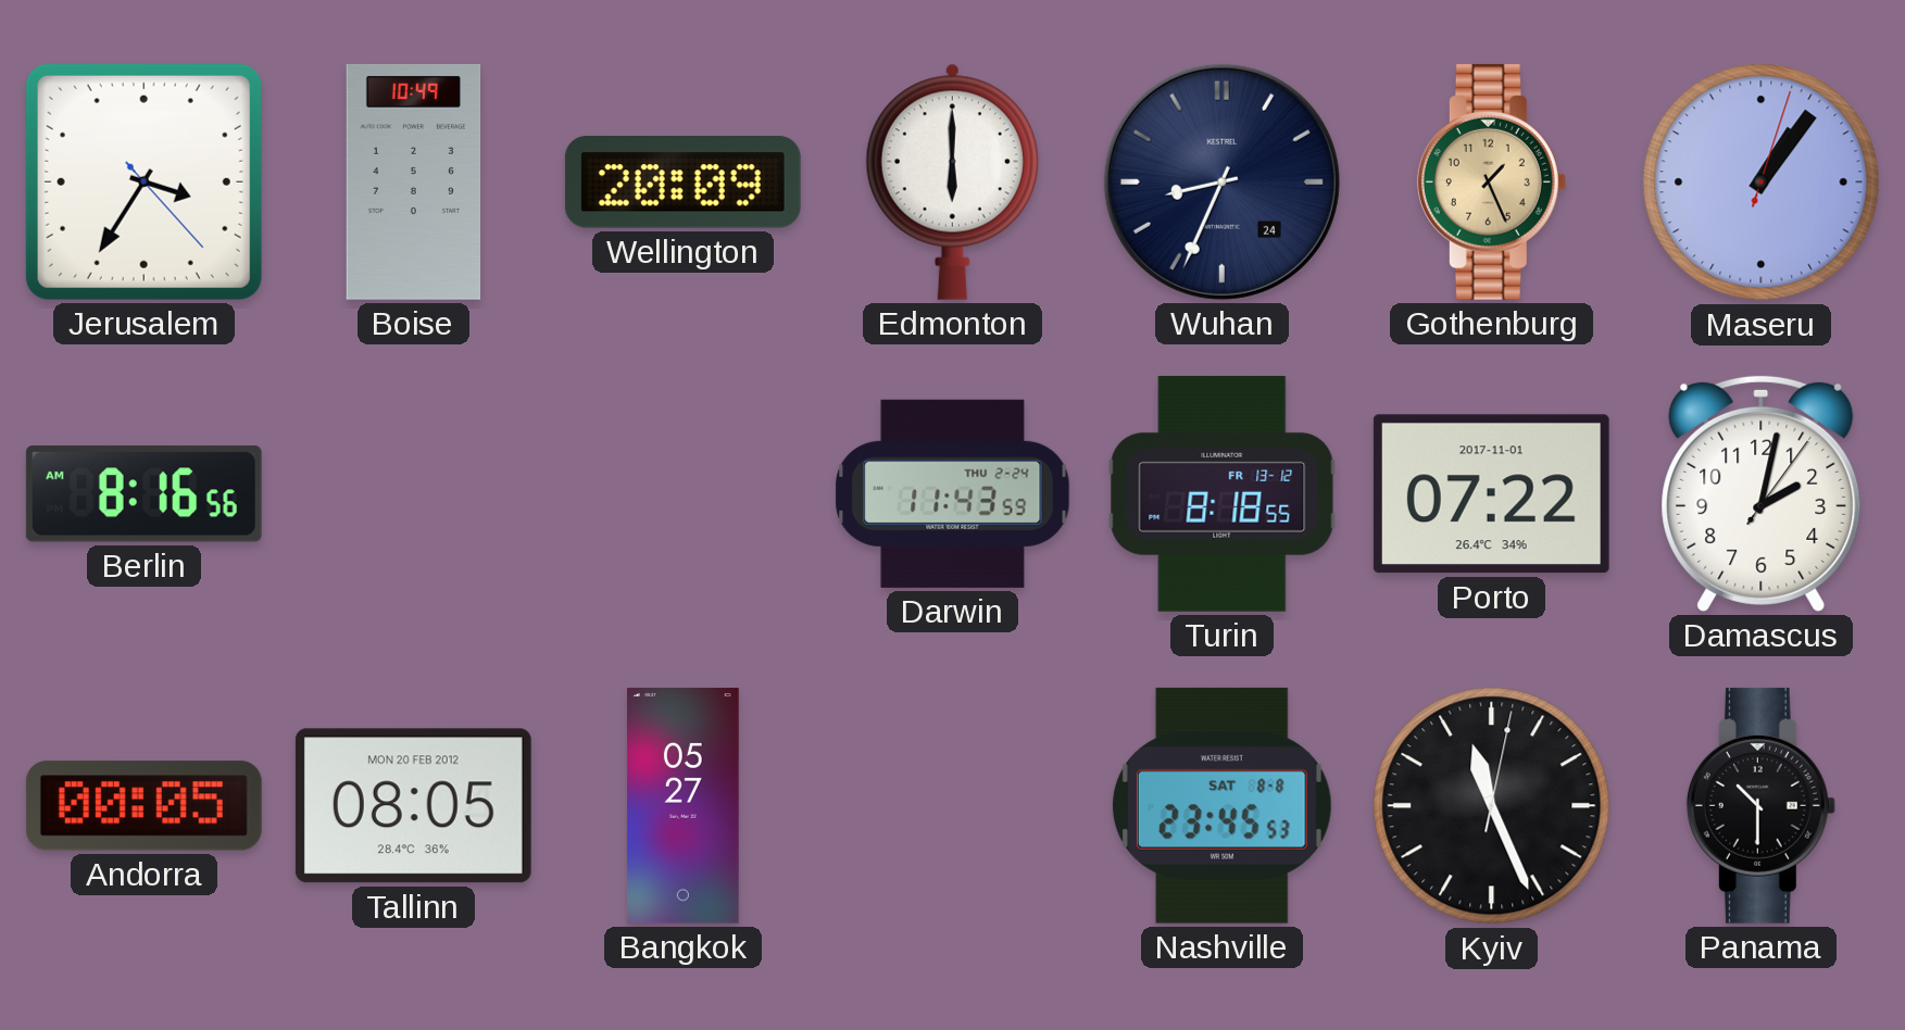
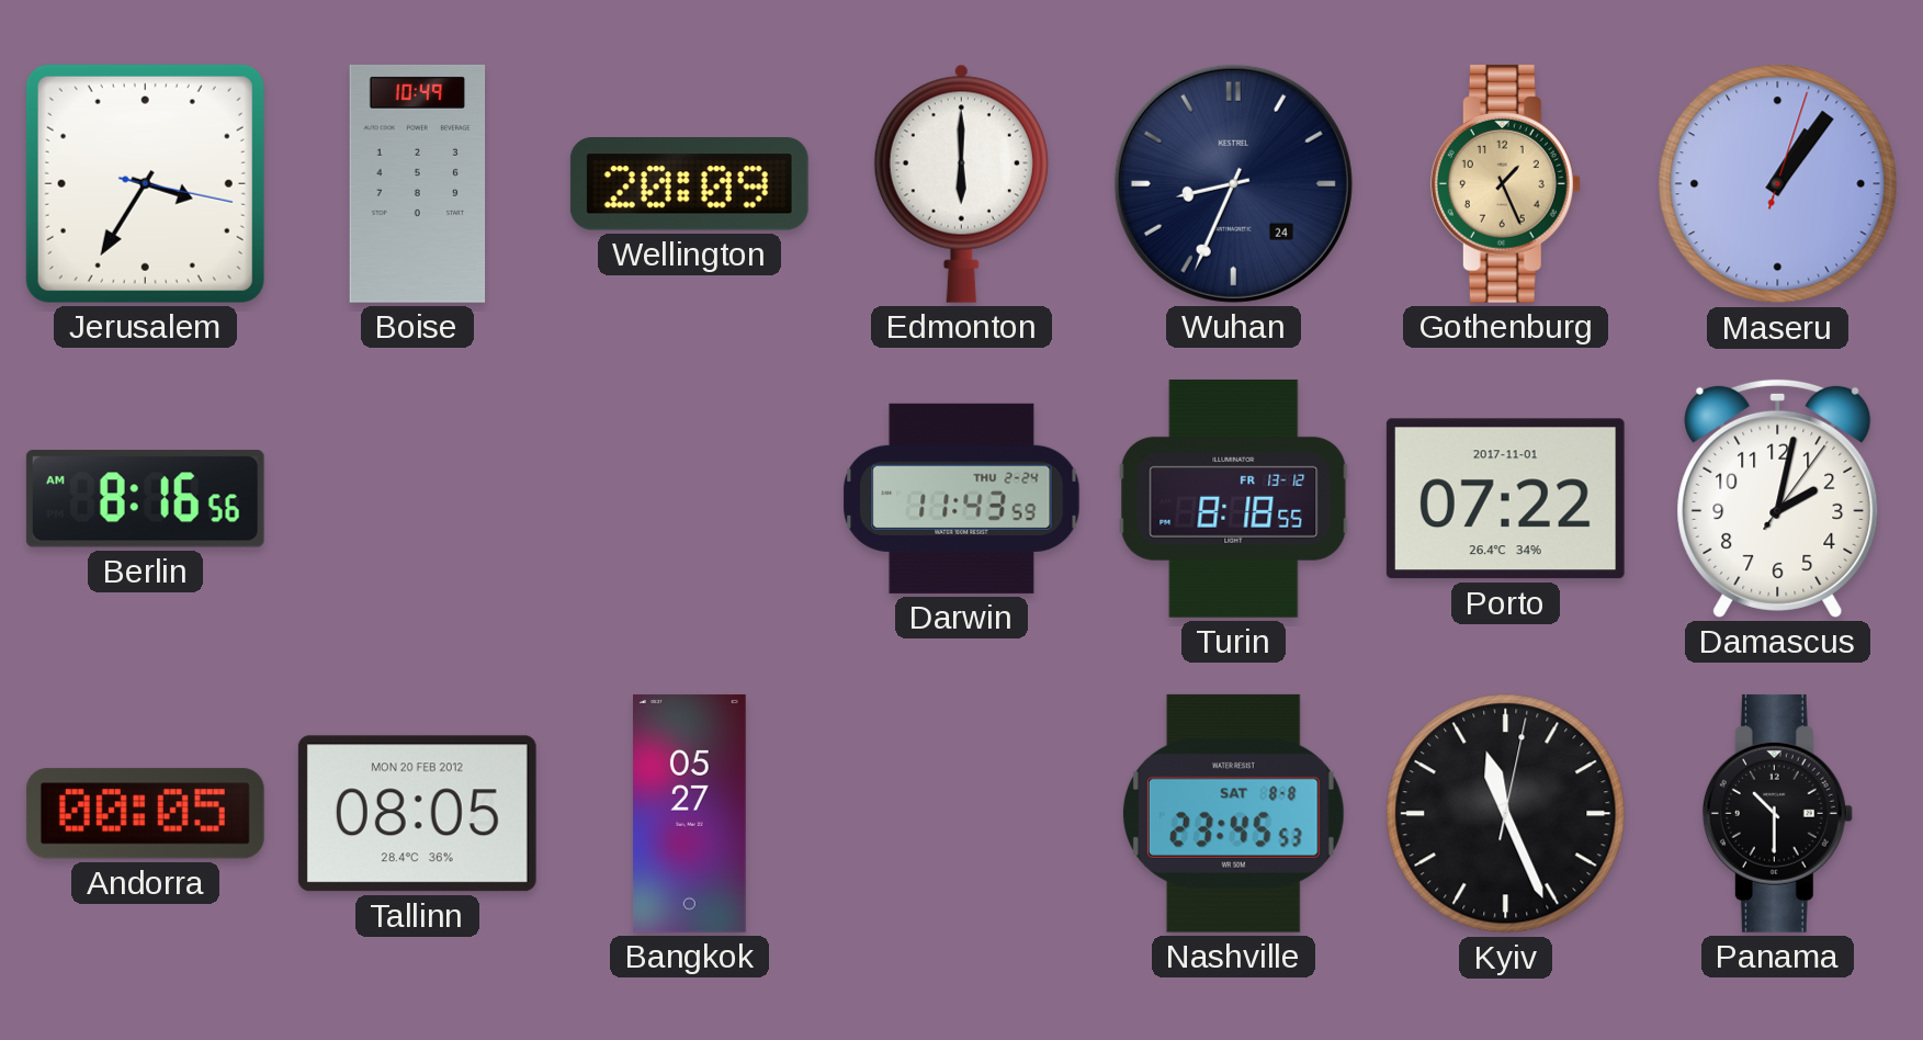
Jerusalem: 3:35:23 -> 3:35:17
